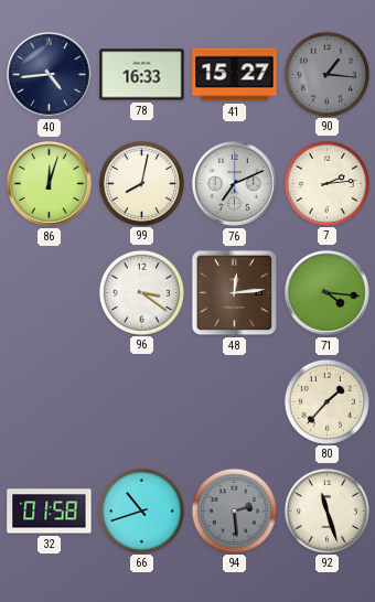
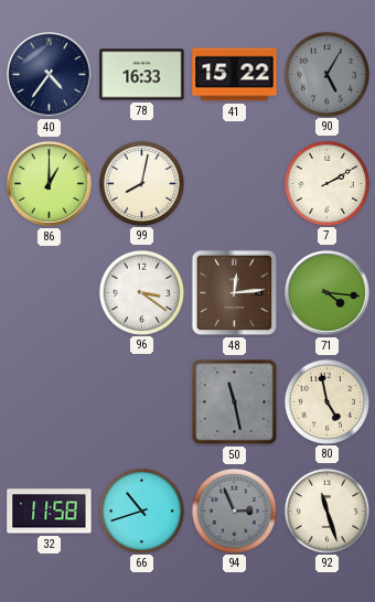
40: 4:44 -> 4:36
41: 15:27 -> 15:22
90: 1:16 -> 5:05
86: 12:03 -> 1:00
76: 7:11 -> none
7: 2:14 -> 2:10
50: none -> 11:28
80: 1:37 -> 4:58
32: 01:58 -> 11:58
94: 2:29 -> 2:56
